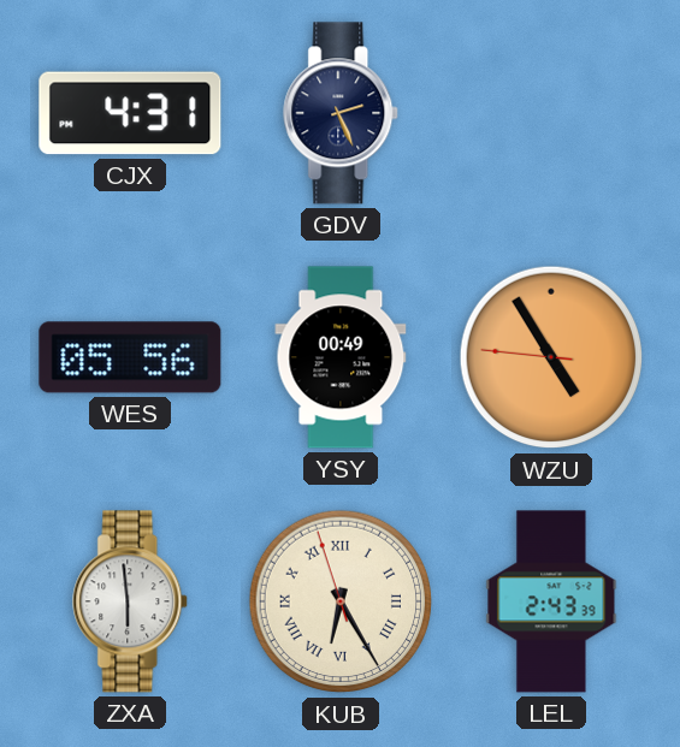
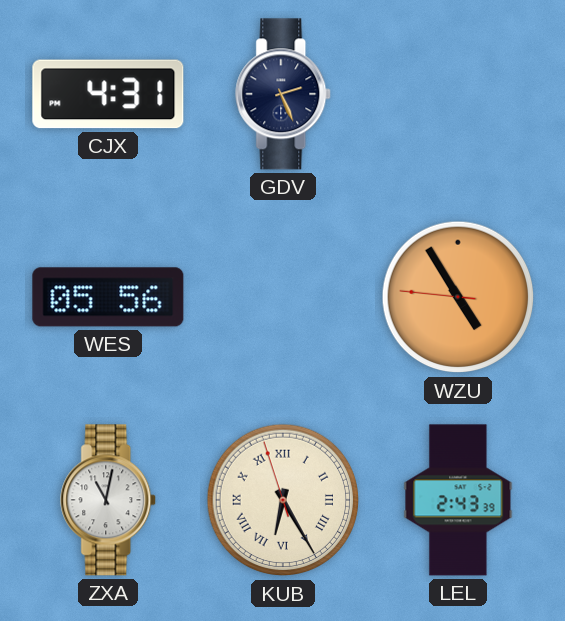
YSY: 00:49 -> none
ZXA: 5:59 -> 11:02
